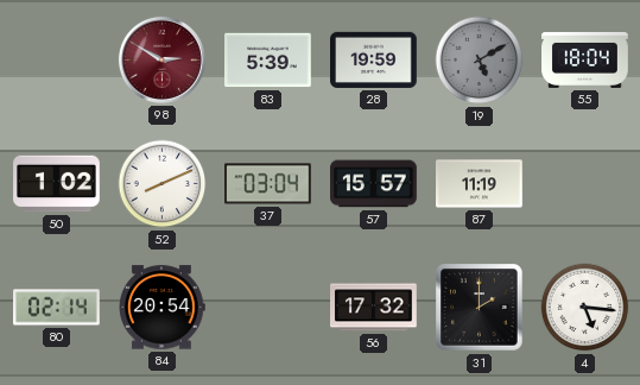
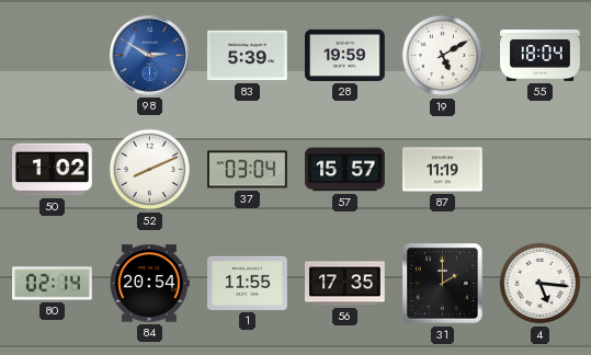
98 dial: burgundy -> blue
19 dial: grey -> white
1: none -> 11:55
56: 17:32 -> 17:35
